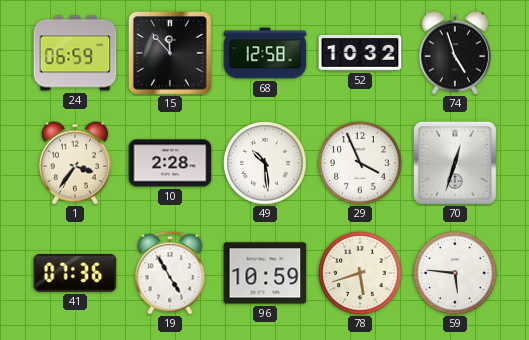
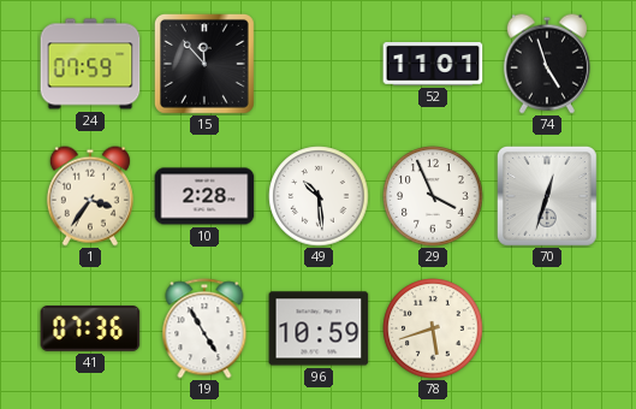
24: 06:59 -> 07:59
68: 12:58 -> none
52: 10:32 -> 11:01
59: 5:46 -> none
